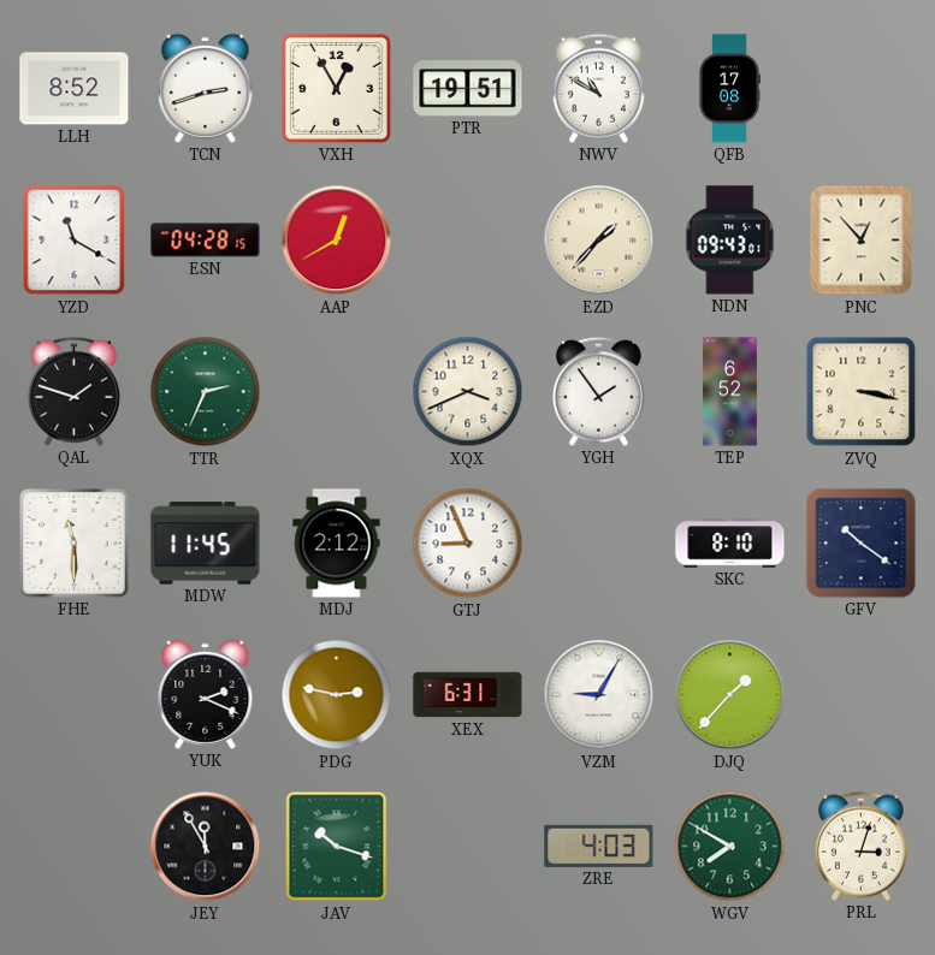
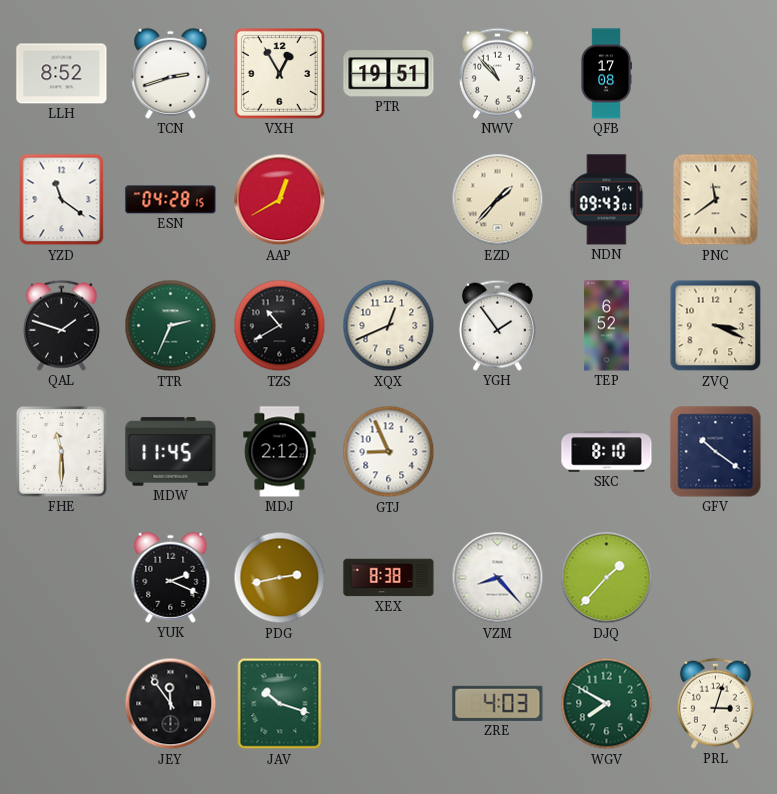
NWV: 10:50 -> 10:53
YZD: 11:20 -> 11:21
PNC: 12:53 -> 11:39
TZS: none -> 10:40
XQX: 3:41 -> 12:41
ZVQ: 3:17 -> 3:19
PDG: 2:47 -> 2:43
XEX: 6:31 -> 8:38
VZM: 9:05 -> 8:23
JEY: 11:55 -> 11:54
